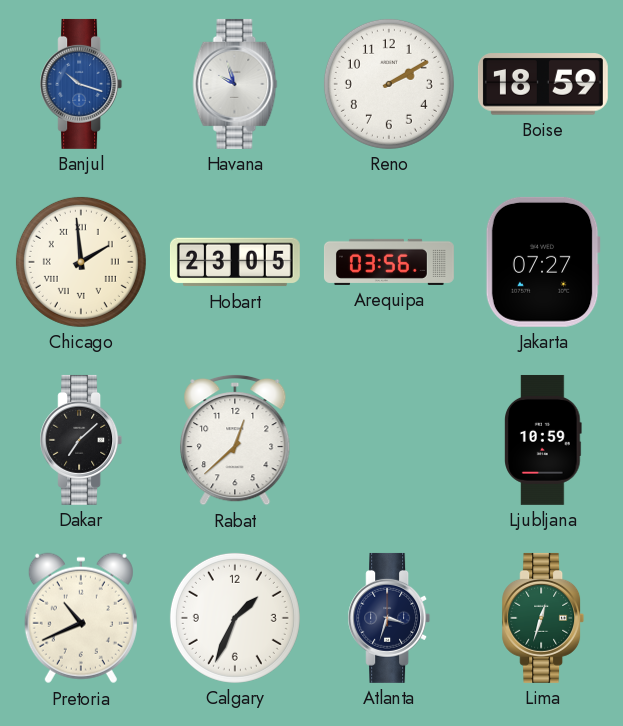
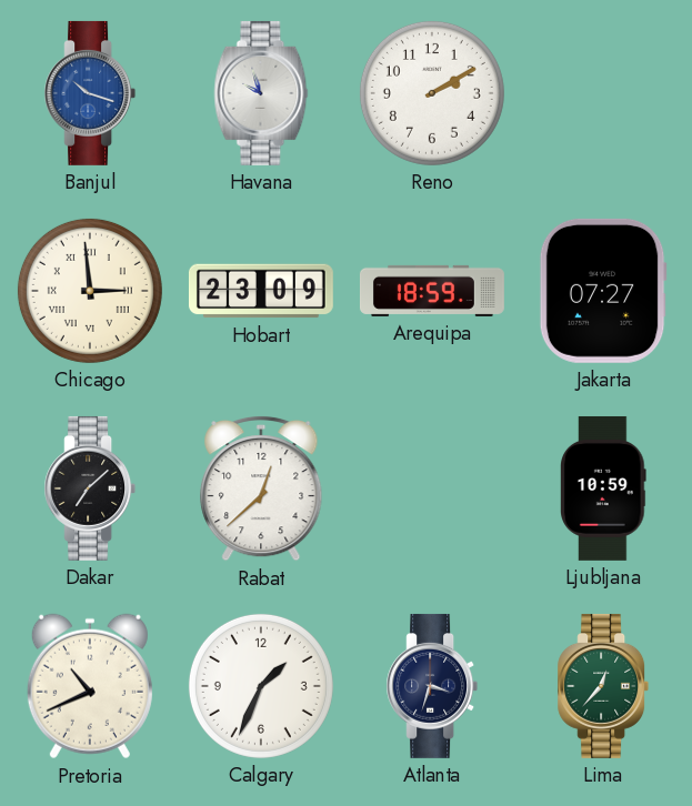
Boise: 18:59 -> none
Chicago: 1:59 -> 2:59
Hobart: 23:05 -> 23:09
Arequipa: 03:56 -> 18:59
Lima: 12:33 -> 12:37
